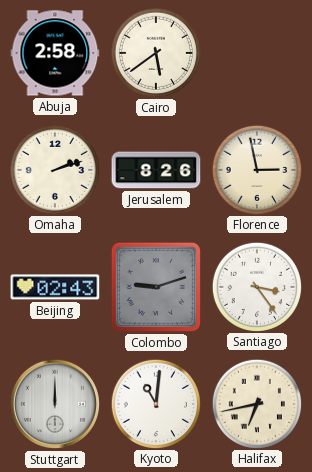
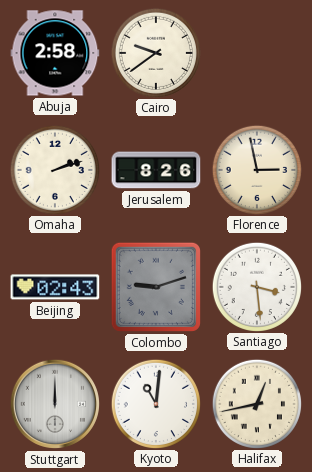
Cairo: 5:39 -> 9:39
Santiago: 3:24 -> 3:29
Halifax: 6:43 -> 12:43
